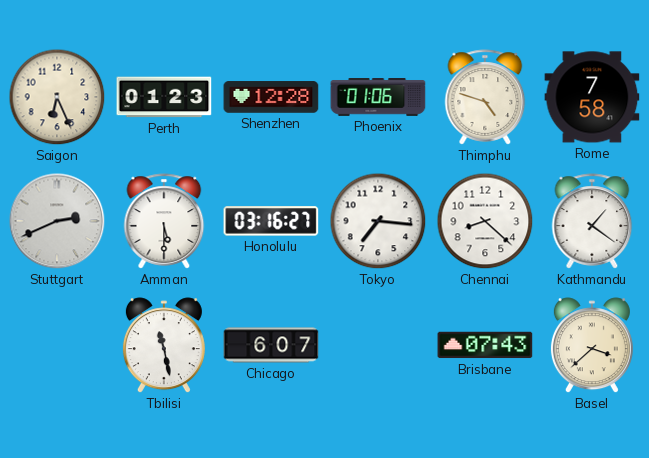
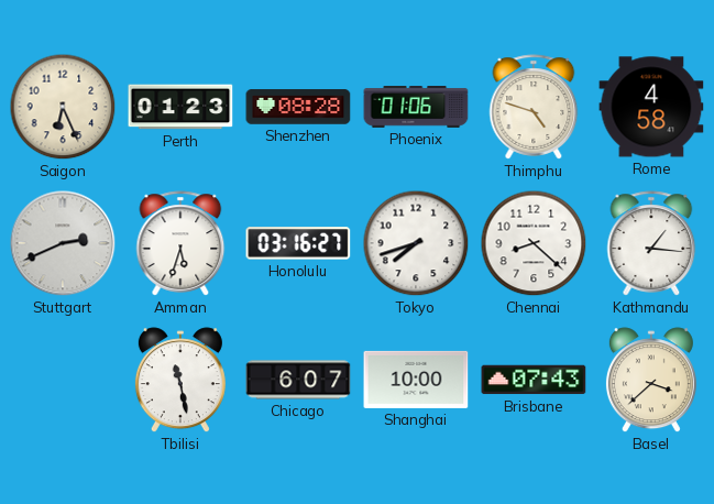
Shenzhen: 12:28 -> 08:28
Rome: 7:58 -> 4:58
Amman: 5:30 -> 5:33
Tokyo: 7:16 -> 7:42
Kathmandu: 1:21 -> 1:16
Shanghai: none -> 10:00
